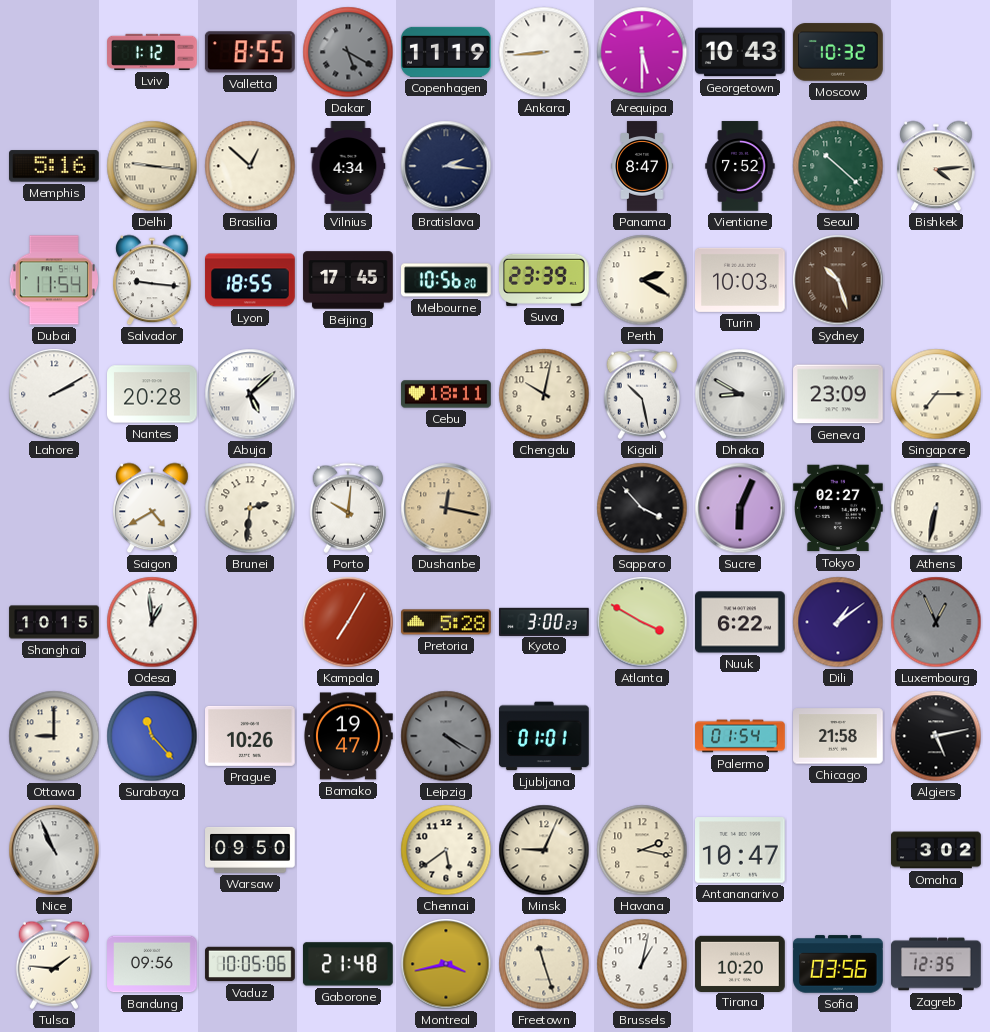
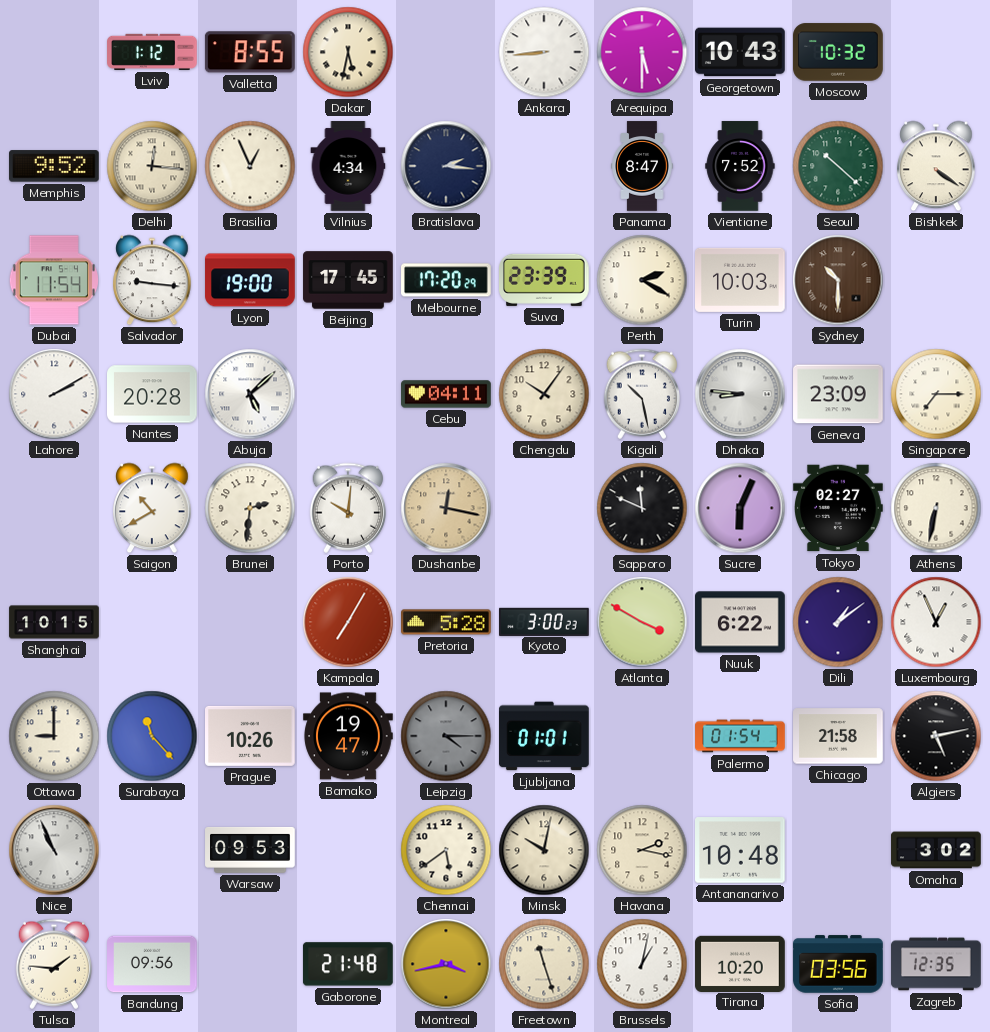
Dakar: 5:20 -> 5:32
Dakar dial: grey -> cream
Copenhagen: 11:19 -> none
Memphis: 5:16 -> 9:52
Delhi: 9:16 -> 12:16
Brasilia: 12:52 -> 12:56
Bishkek: 4:14 -> 4:21
Lyon: 18:55 -> 19:00
Melbourne: 10:56 -> 17:20
Sydney: 10:27 -> 10:30
Cebu: 18:11 -> 04:11
Chengdu: 10:02 -> 10:06
Dhaka: 8:50 -> 8:46
Saigon: 4:40 -> 10:40
Sapporo: 3:53 -> 11:49
Odesa: 12:59 -> none
Luxembourg dial: grey -> white
Leipzig: 4:20 -> 4:15
Warsaw: 09:50 -> 09:53
Minsk: 9:04 -> 10:02
Antananarivo: 10:47 -> 10:48
Vaduz: 10:05 -> none
